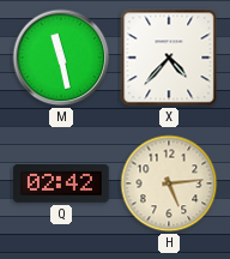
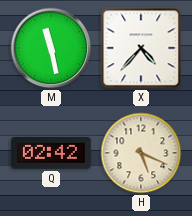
H: 5:14 -> 5:19
